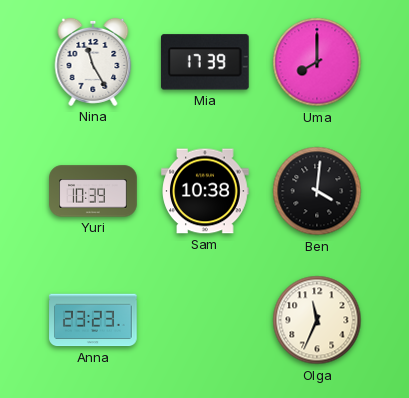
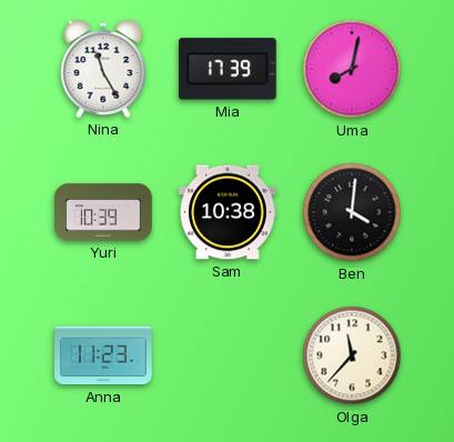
Uma: 8:00 -> 8:02
Anna: 23:23 -> 11:23
Olga: 11:34 -> 11:37
